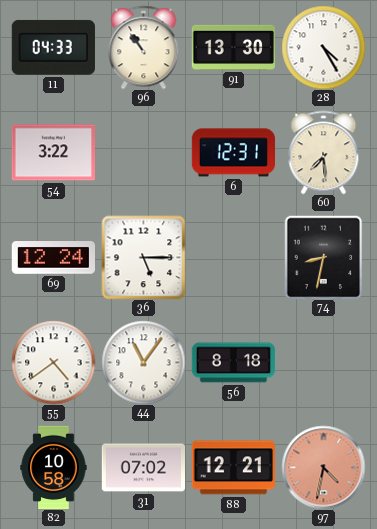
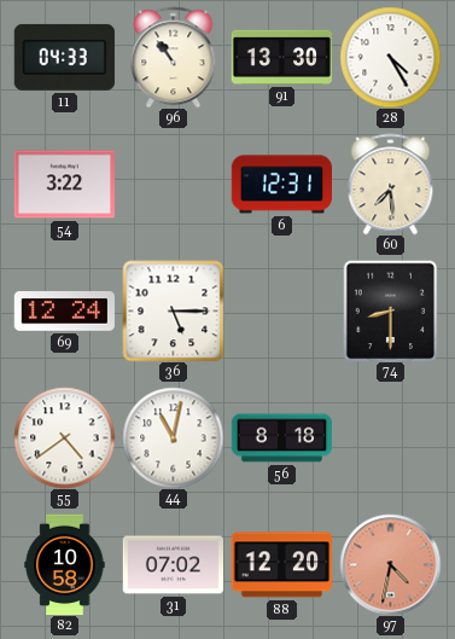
74: 8:32 -> 8:30
44: 11:06 -> 11:02
88: 12:21 -> 12:20
